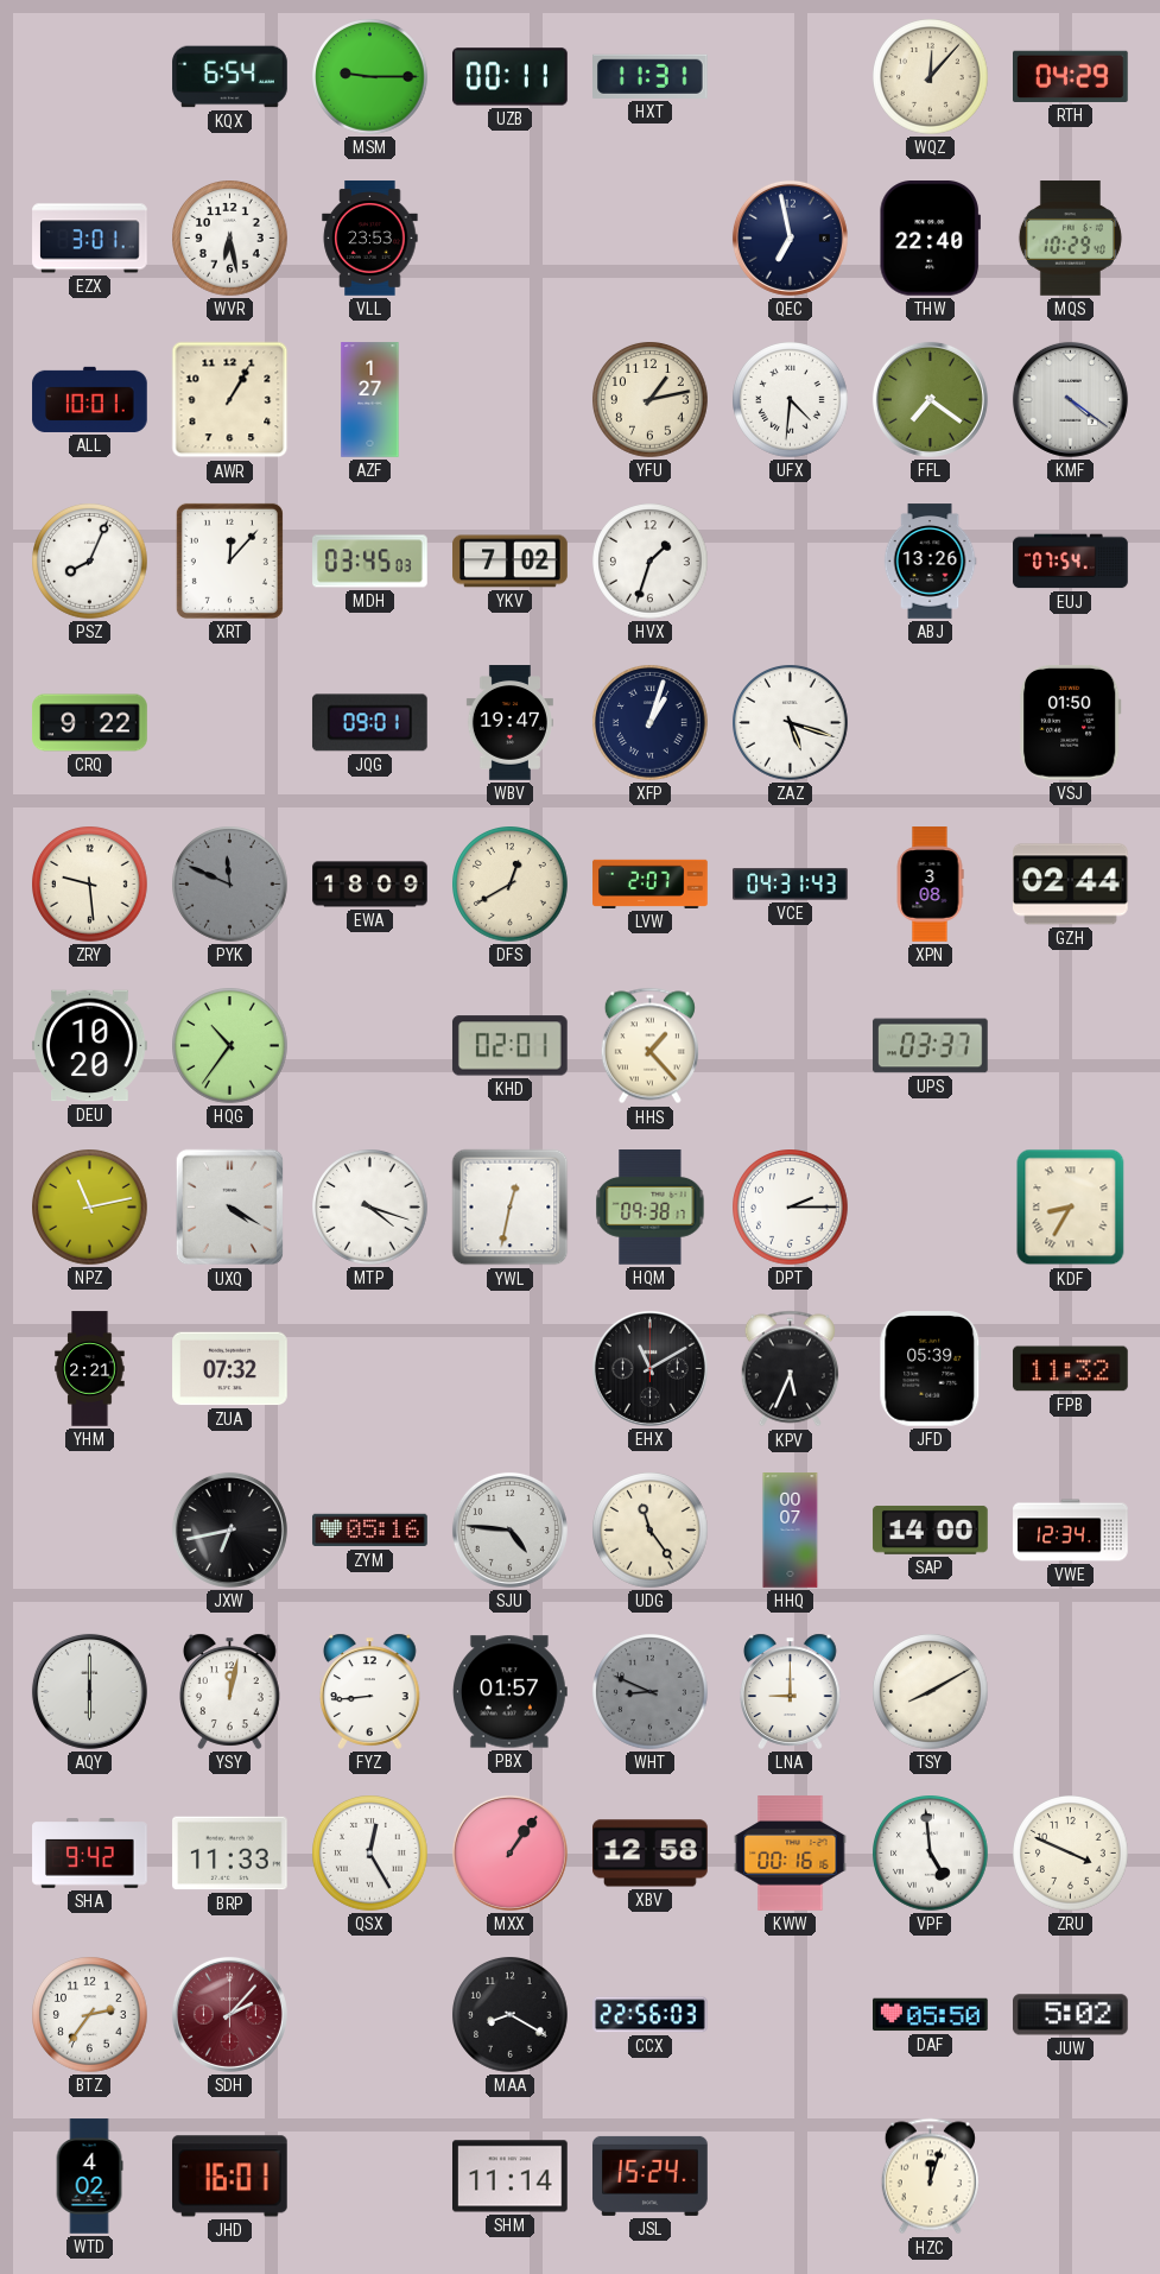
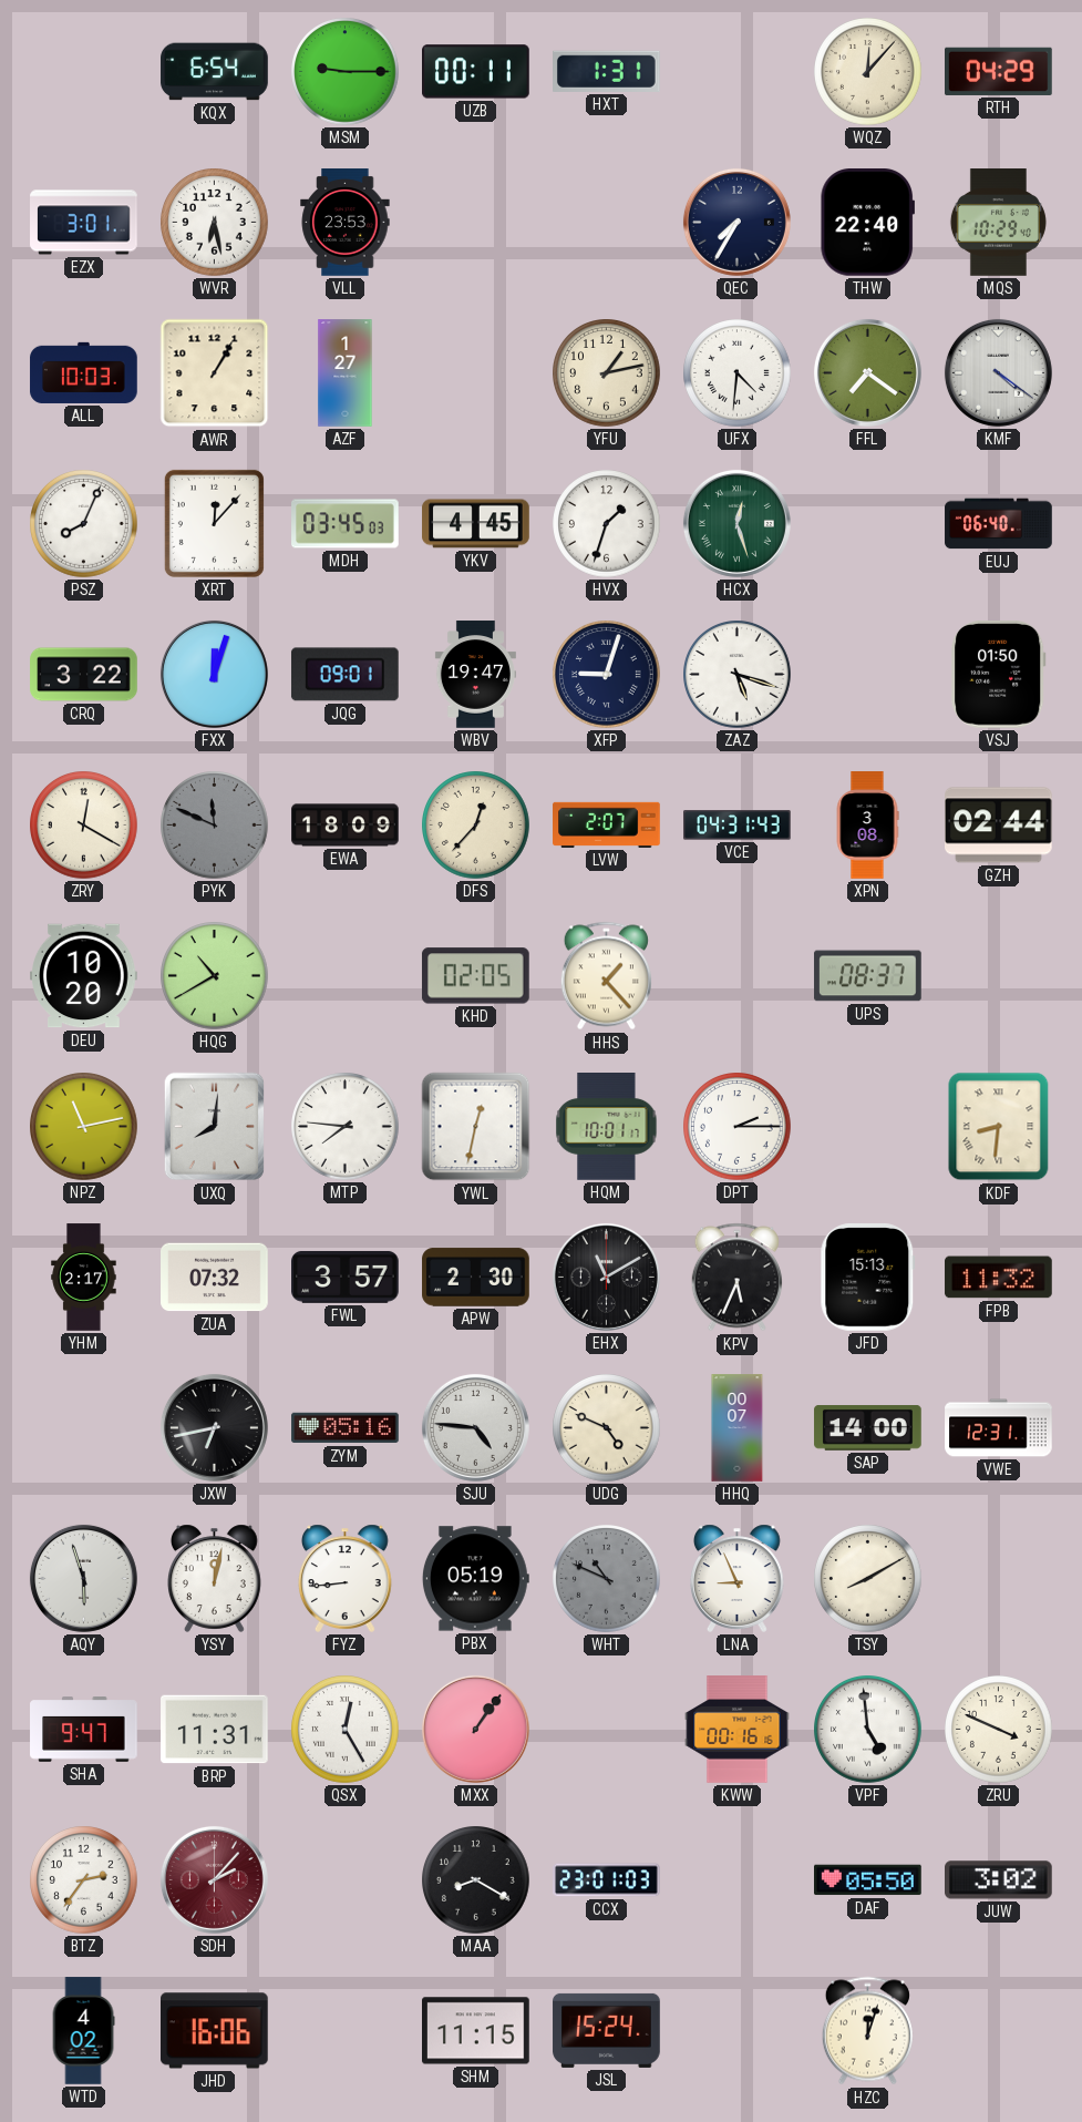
HXT: 11:31 -> 1:31
QEC: 6:58 -> 7:35
ALL: 10:01 -> 10:03
YKV: 7:02 -> 4:45
HCX: none -> 12:27
ABJ: 13:26 -> none
EUJ: 07:54 -> 06:40
CRQ: 9:22 -> 3:22
FXX: none -> 12:03
XFP: 1:03 -> 9:03
ZRY: 9:29 -> 12:20
DFS: 12:40 -> 12:37
HQG: 10:36 -> 10:40
KHD: 02:01 -> 02:05
UPS: 03:37 -> 08:37
UXQ: 4:20 -> 8:01
MTP: 4:18 -> 7:46
HQM: 09:38 -> 10:01
KDF: 8:35 -> 8:31
YHM: 2:21 -> 2:17
FWL: none -> 3:57
APW: none -> 2:30
JFD: 05:39 -> 15:13
UDG: 11:24 -> 4:49
VWE: 12:34 -> 12:31
AQY: 6:00 -> 5:57
PBX: 01:57 -> 05:19
WHT: 8:49 -> 10:49
LNA: 9:00 -> 8:56
SHA: 9:42 -> 9:47
BRP: 11:33 -> 11:31
XBV: 12:58 -> none
CCX: 22:56 -> 23:01
JUW: 5:02 -> 3:02
JHD: 16:01 -> 16:06
SHM: 11:14 -> 11:15
